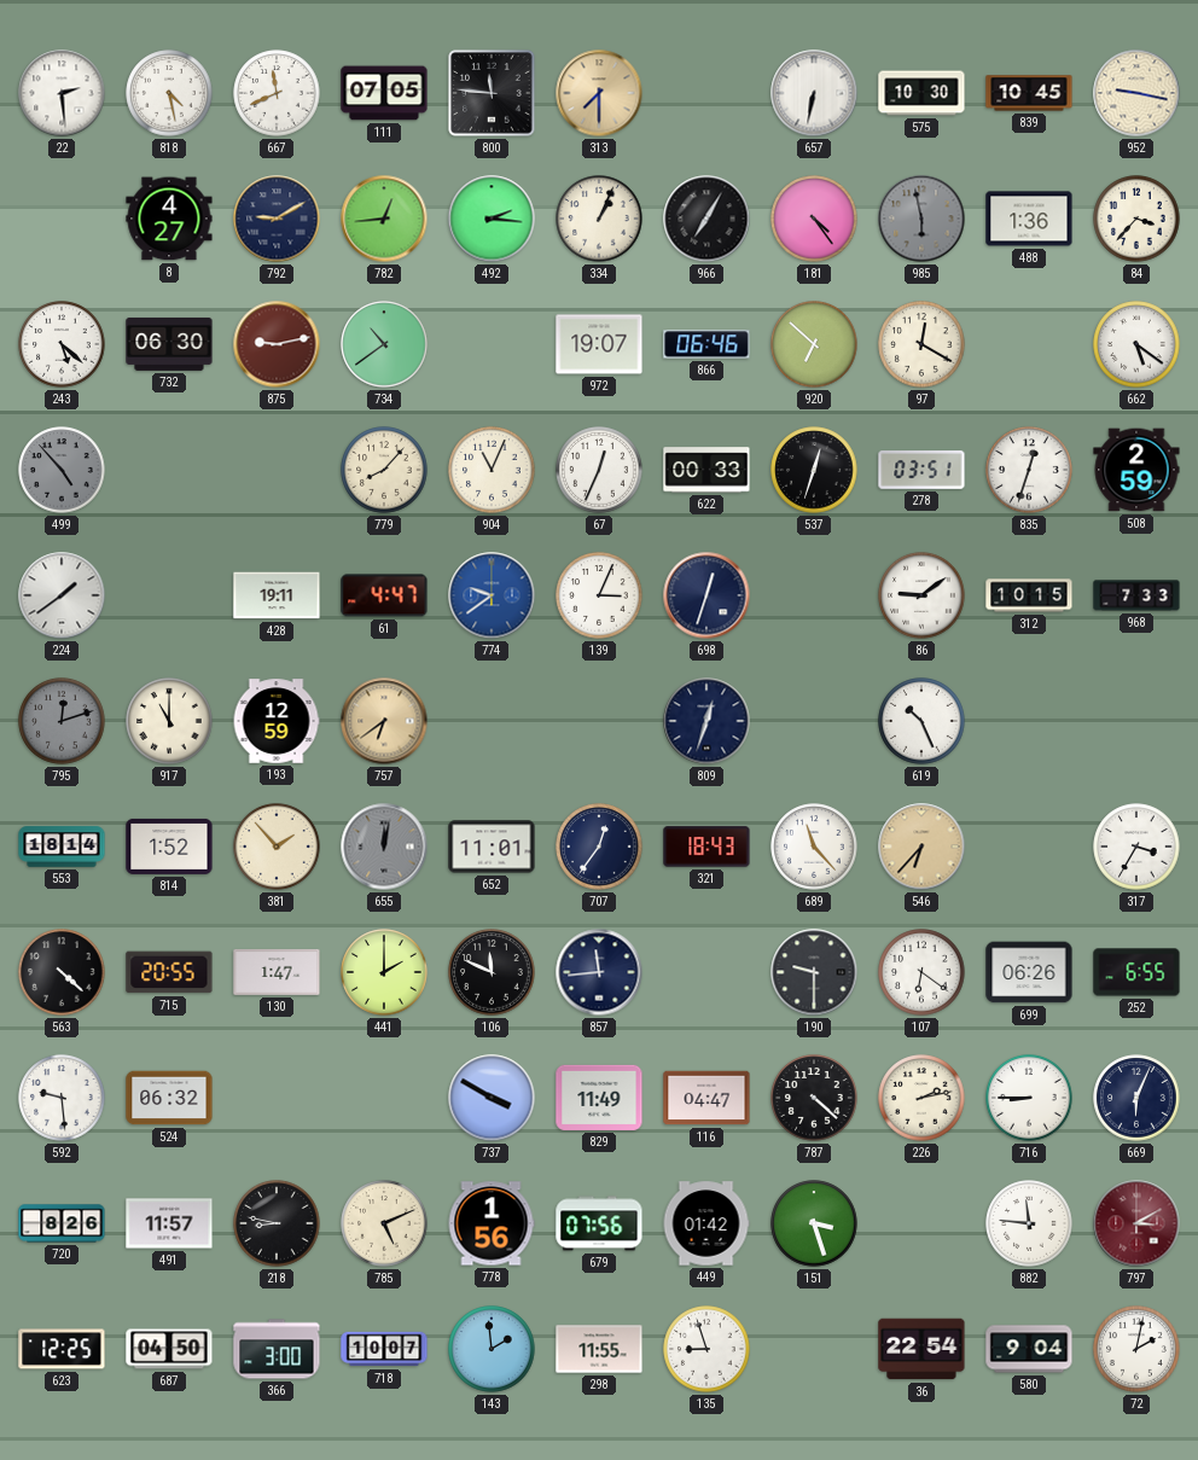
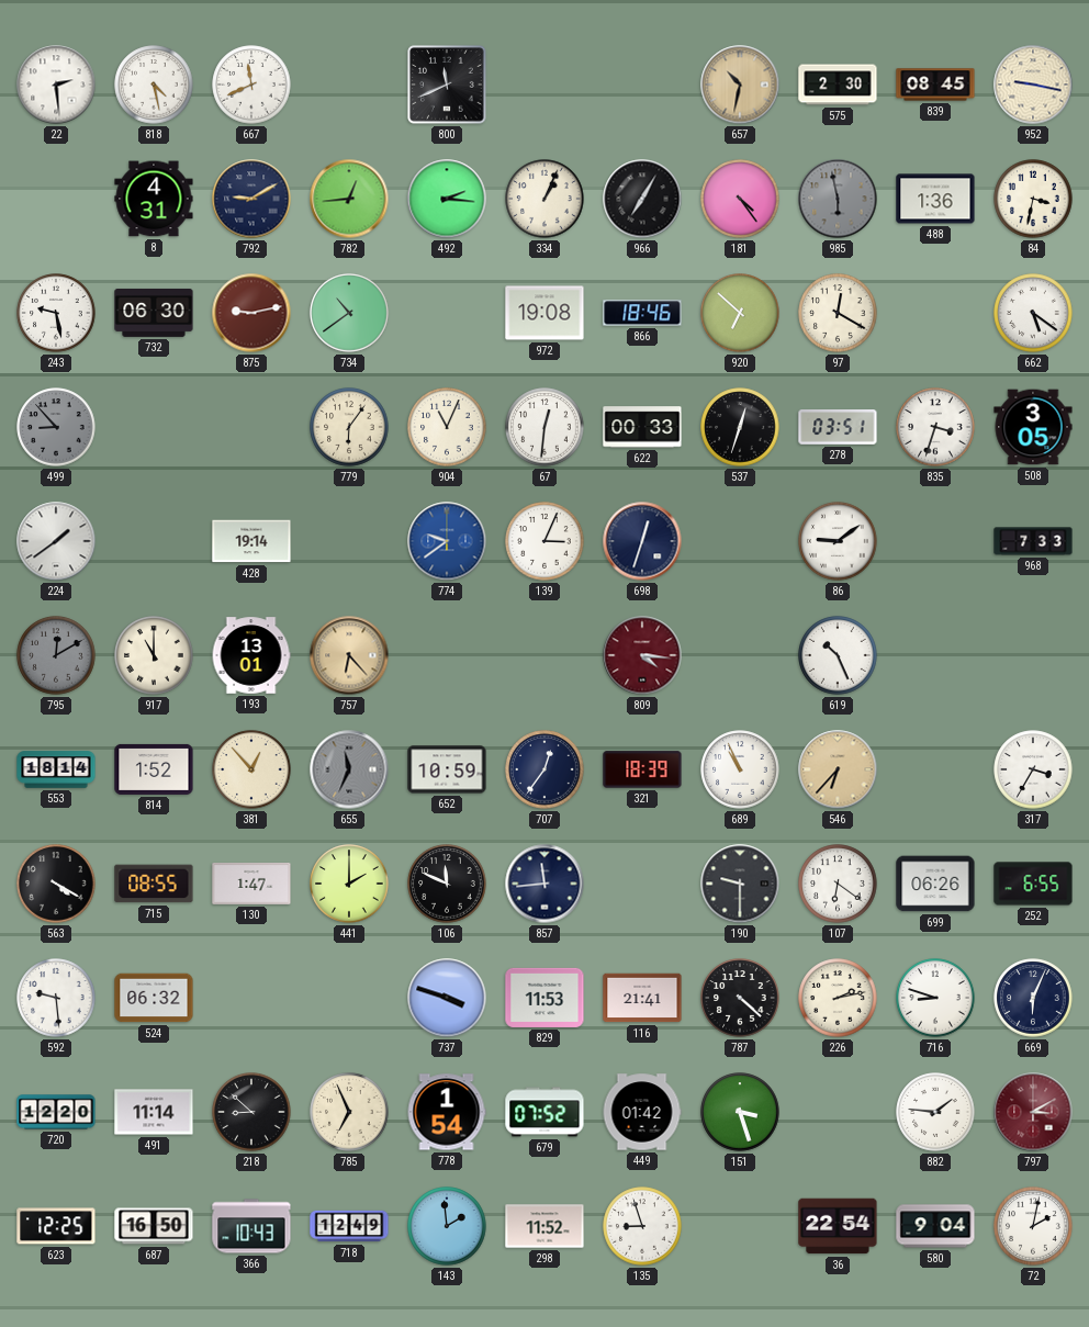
111: 07:05 -> none
800: 11:46 -> 11:41
313: 7:30 -> none
657: 6:32 -> 10:32
657 dial: white -> champagne
575: 10:30 -> 2:30
839: 10:45 -> 08:45
8: 4:27 -> 4:31
84: 3:37 -> 3:32
243: 5:22 -> 9:28
972: 19:07 -> 19:08
866: 06:46 -> 18:46
499: 4:53 -> 8:53
779: 8:07 -> 6:06
67: 12:34 -> 12:31
835: 12:33 -> 3:33
508: 2:59 -> 3:05
428: 19:11 -> 19:14
61: 4:47 -> none
312: 10:15 -> none
795: 12:12 -> 12:10
193: 12:59 -> 13:01
757: 6:39 -> 6:23
809: 12:33 -> 4:16
809 dial: navy -> burgundy
381: 1:53 -> 12:53
655: 12:02 -> 11:34
652: 11:01 -> 10:59
321: 18:43 -> 18:39
689: 11:23 -> 10:56
563: 4:22 -> 4:20
715: 20:55 -> 08:55
737: 3:50 -> 3:48
829: 11:49 -> 11:53
116: 04:47 -> 21:41
716: 8:45 -> 8:48
720: 8:26 -> 12:20
491: 11:57 -> 11:14
218: 8:47 -> 8:52
785: 5:11 -> 6:56
778: 1:56 -> 1:54
679: 07:56 -> 07:52
882: 11:46 -> 1:46
687: 04:50 -> 16:50
366: 3:00 -> 10:43
718: 10:07 -> 12:49
298: 11:55 -> 11:52
